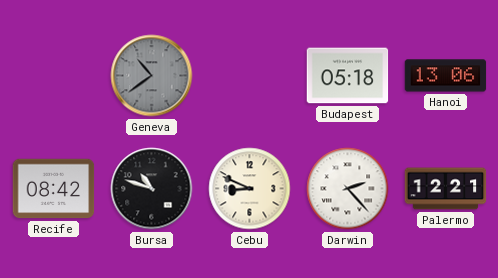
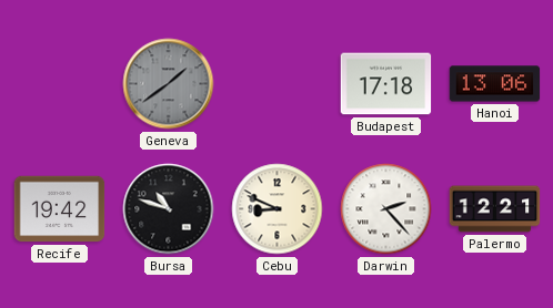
Geneva: 10:39 -> 1:39
Budapest: 05:18 -> 17:18
Recife: 08:42 -> 19:42
